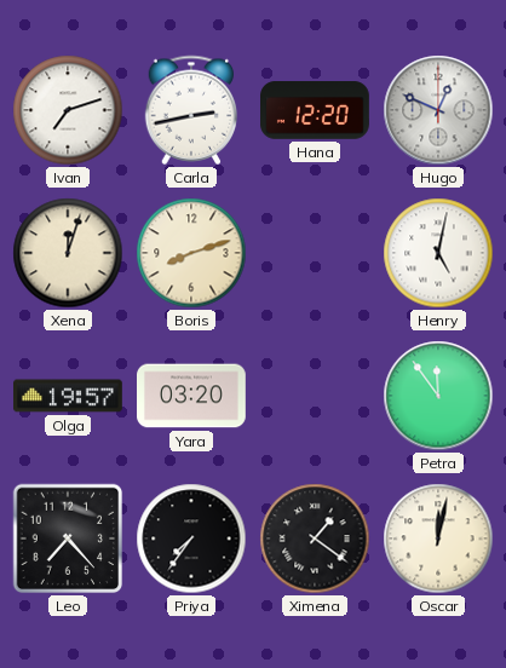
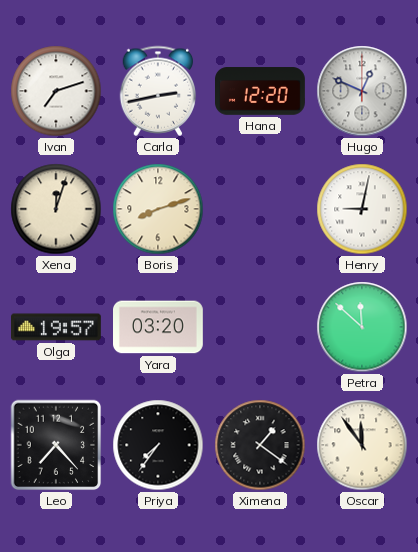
Henry: 5:02 -> 9:02
Petra: 11:54 -> 11:52
Oscar: 12:02 -> 11:54
